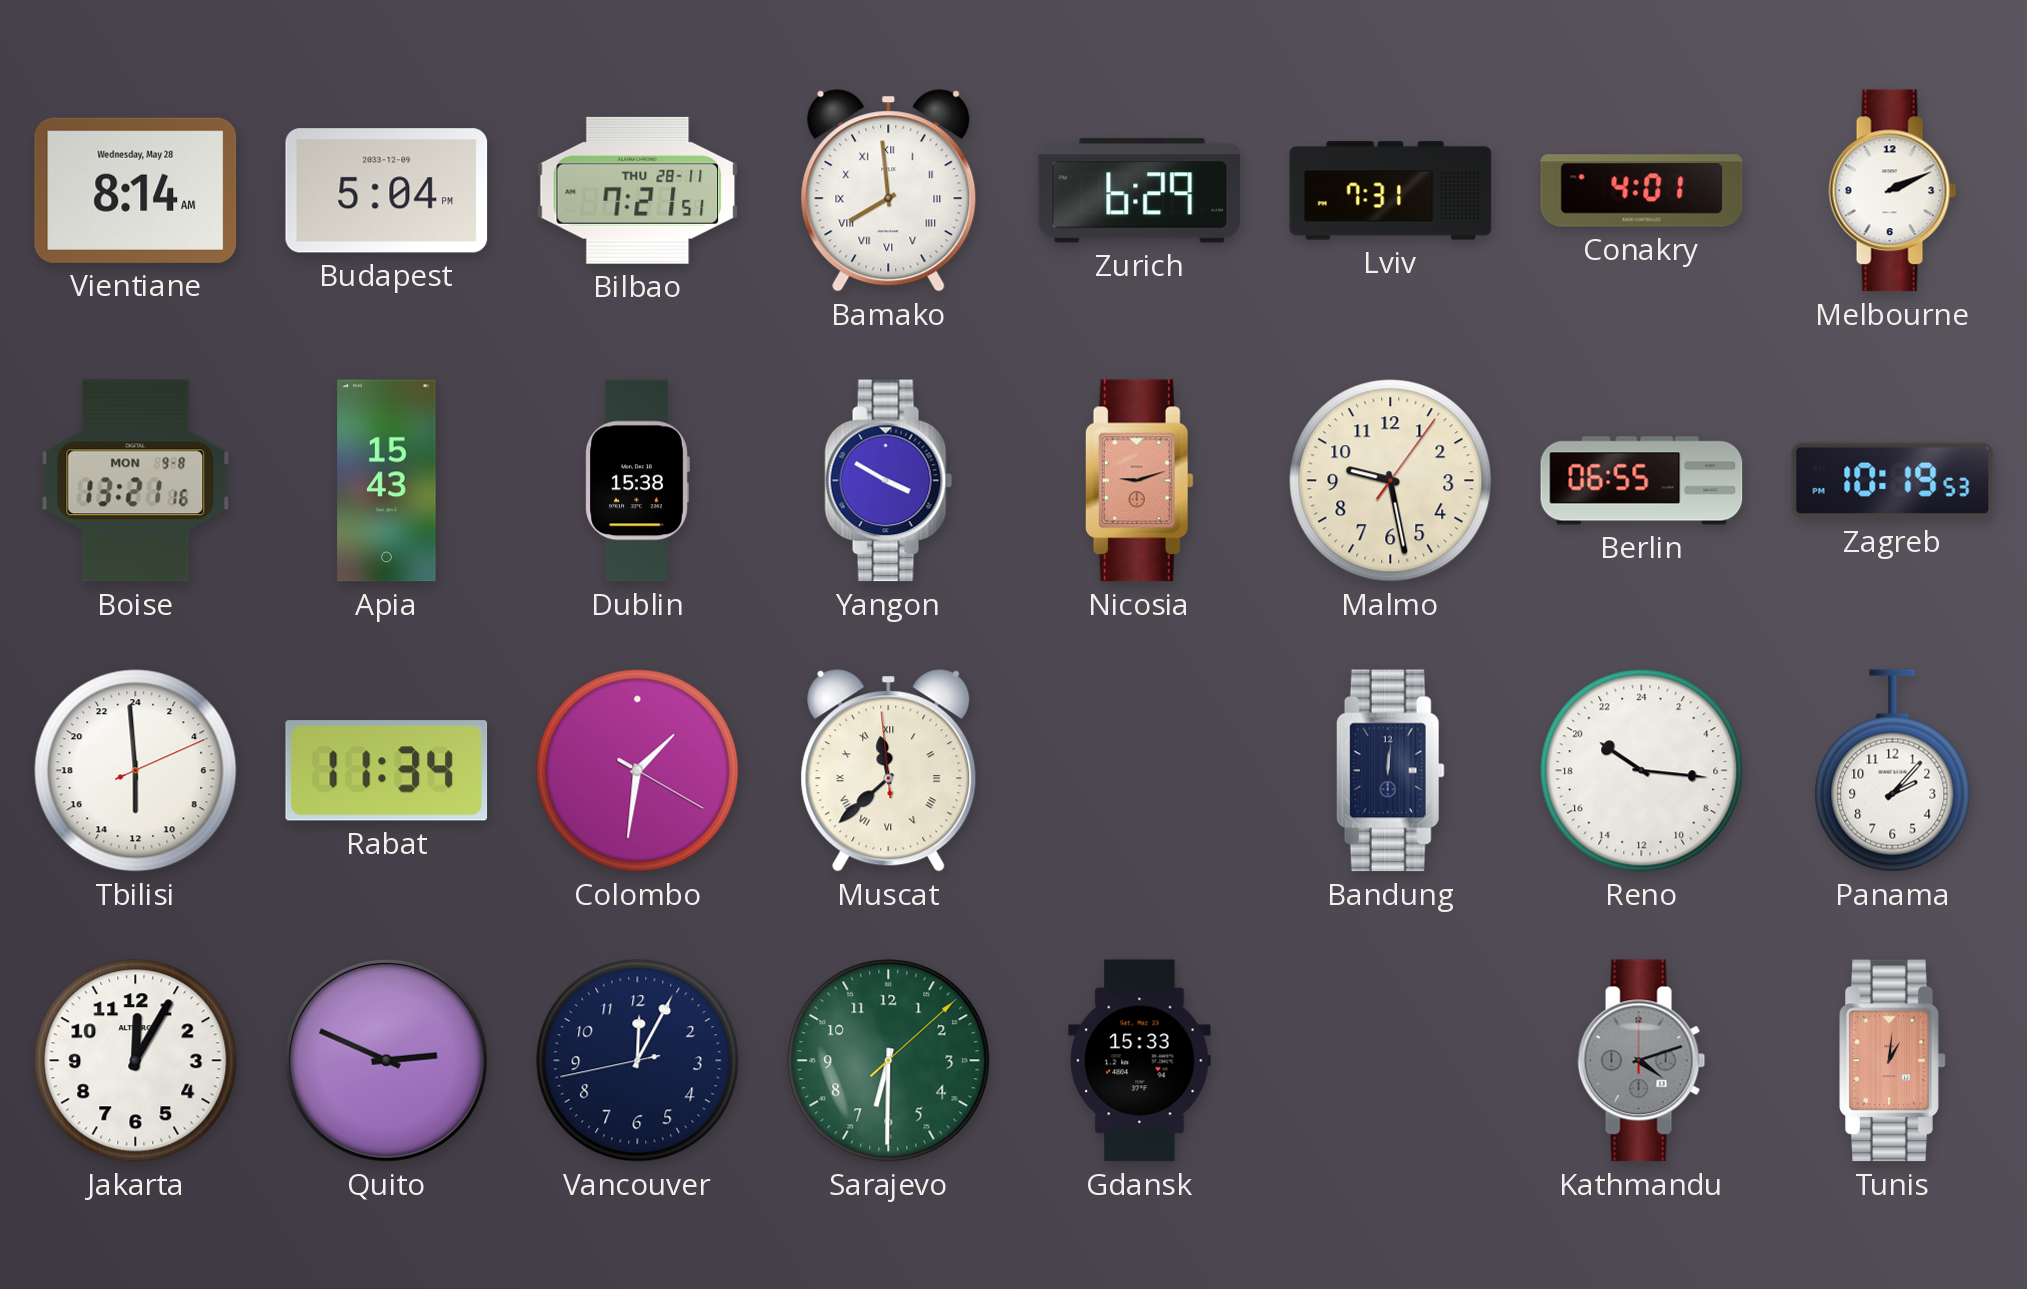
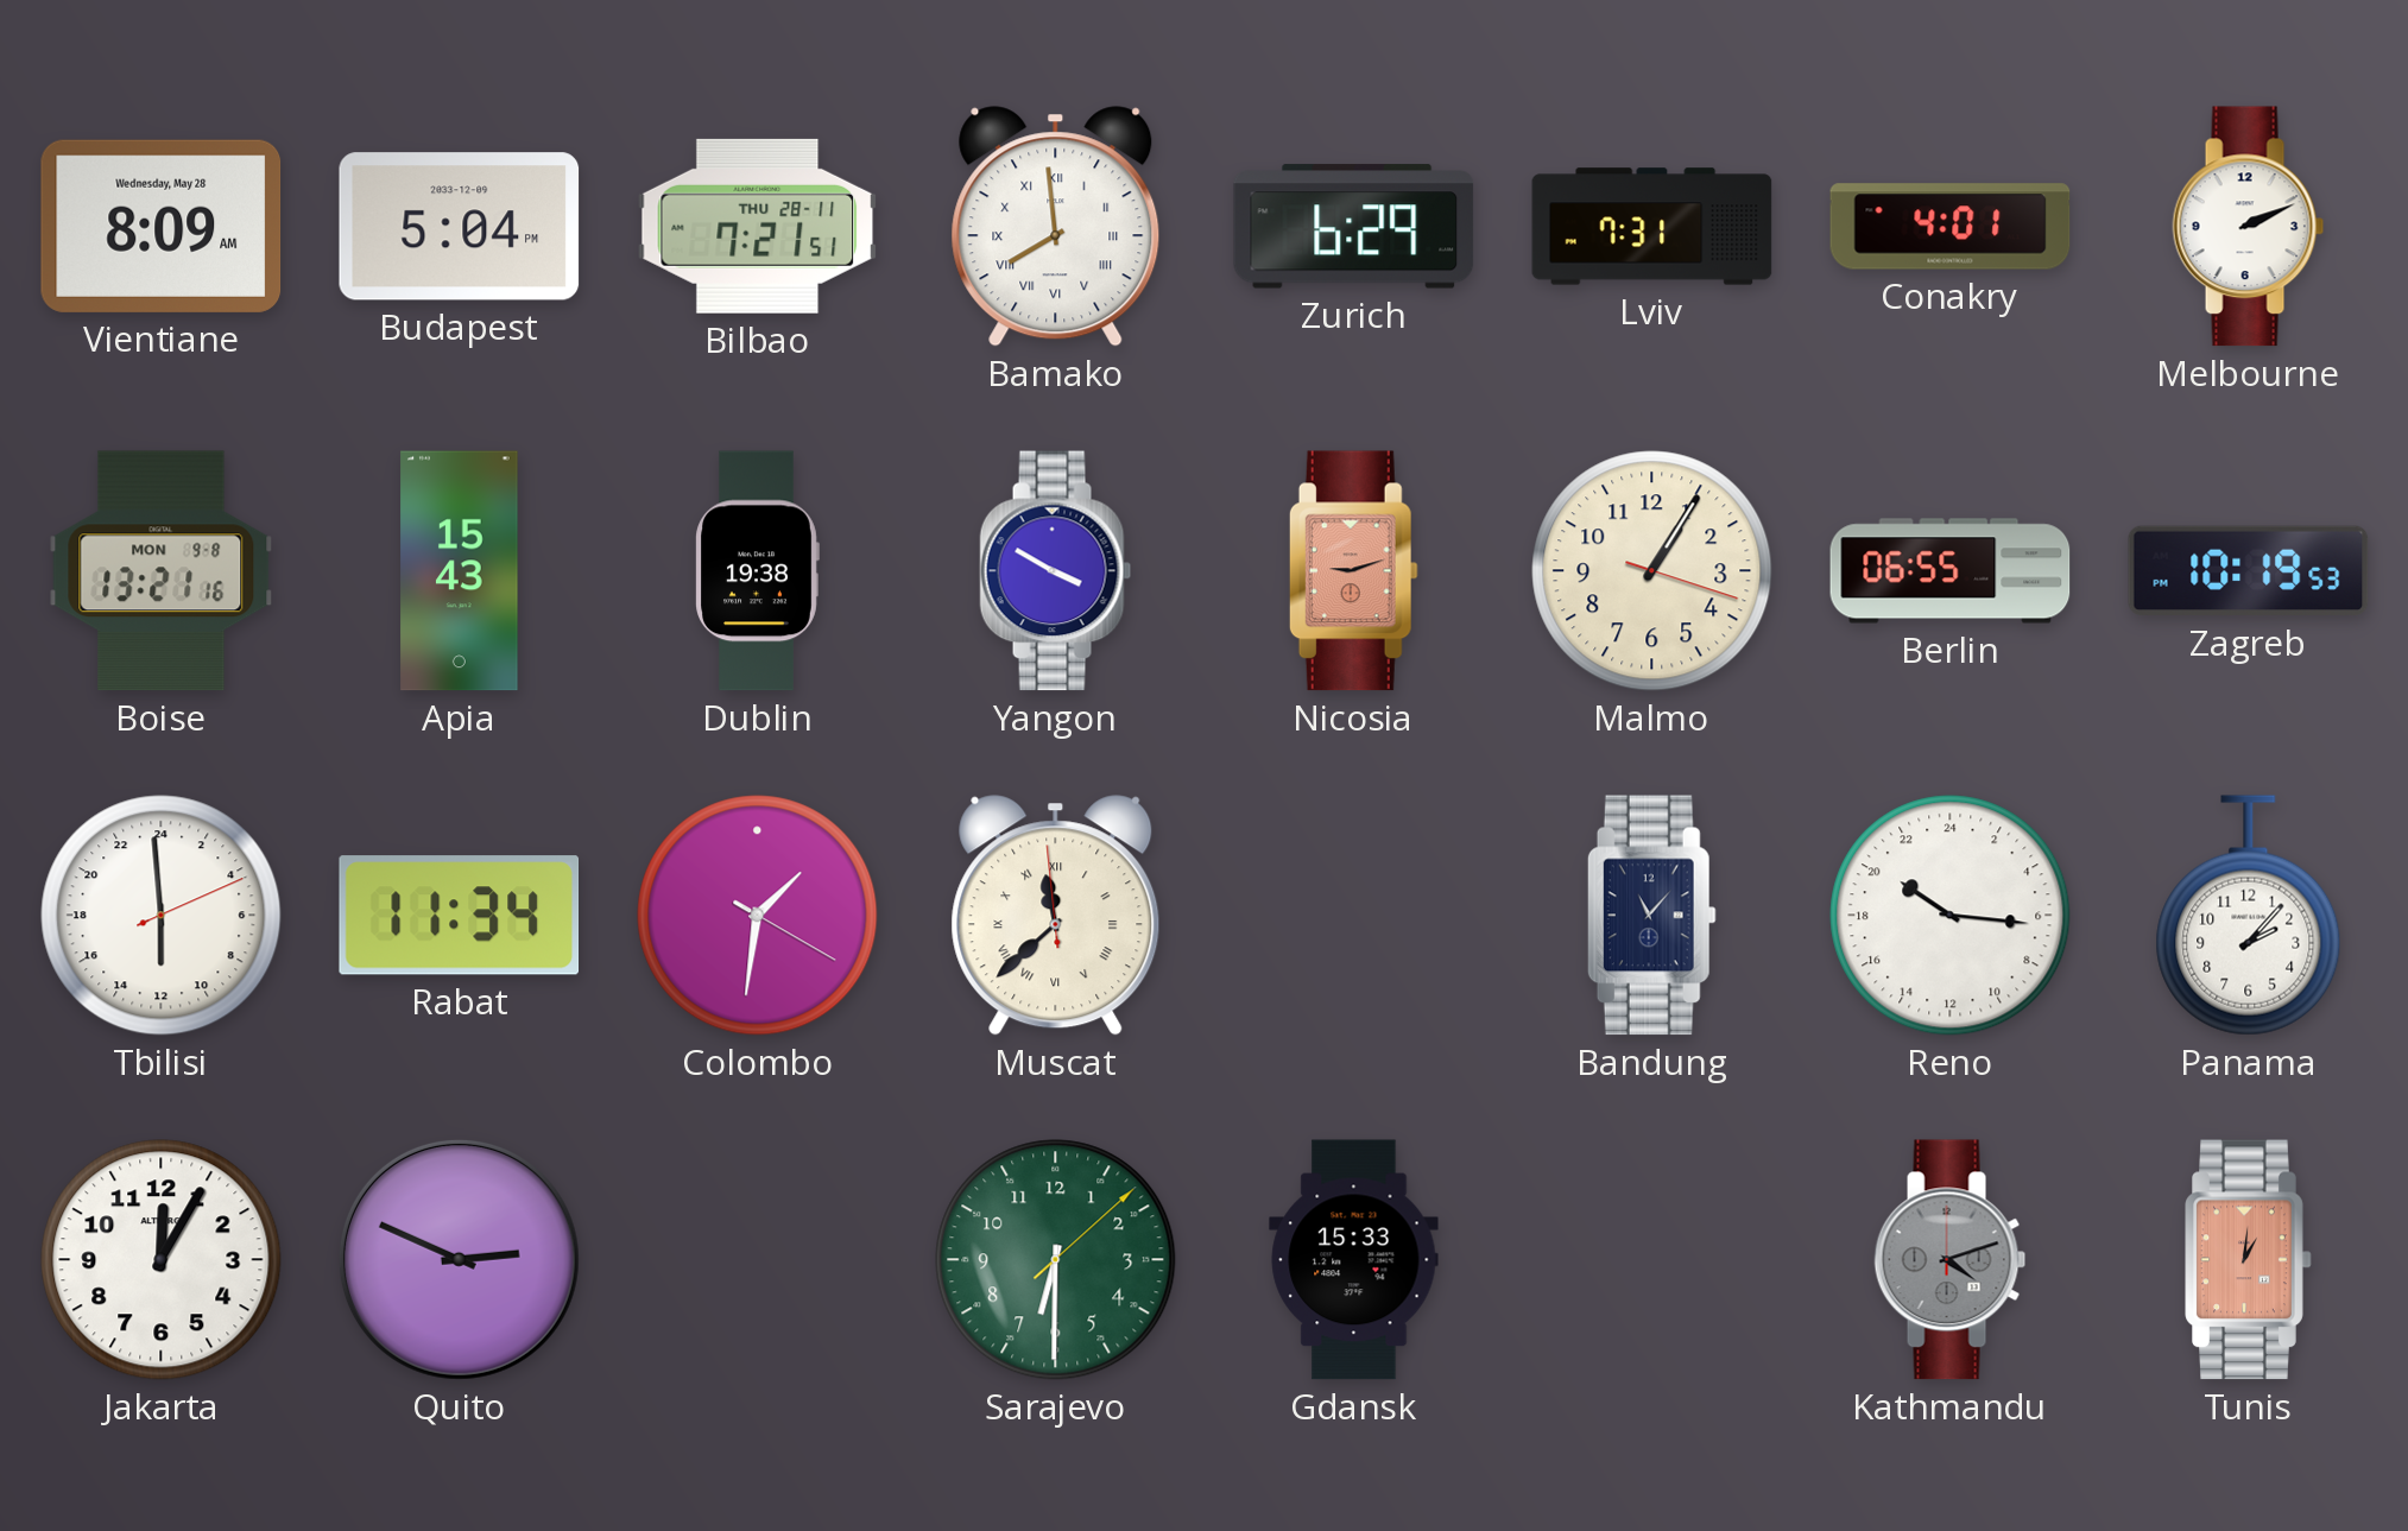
Vientiane: 8:14 -> 8:09
Dublin: 15:38 -> 19:38
Malmo: 9:28 -> 1:05
Bandung: 12:01 -> 11:07
Vancouver: 12:04 -> none
